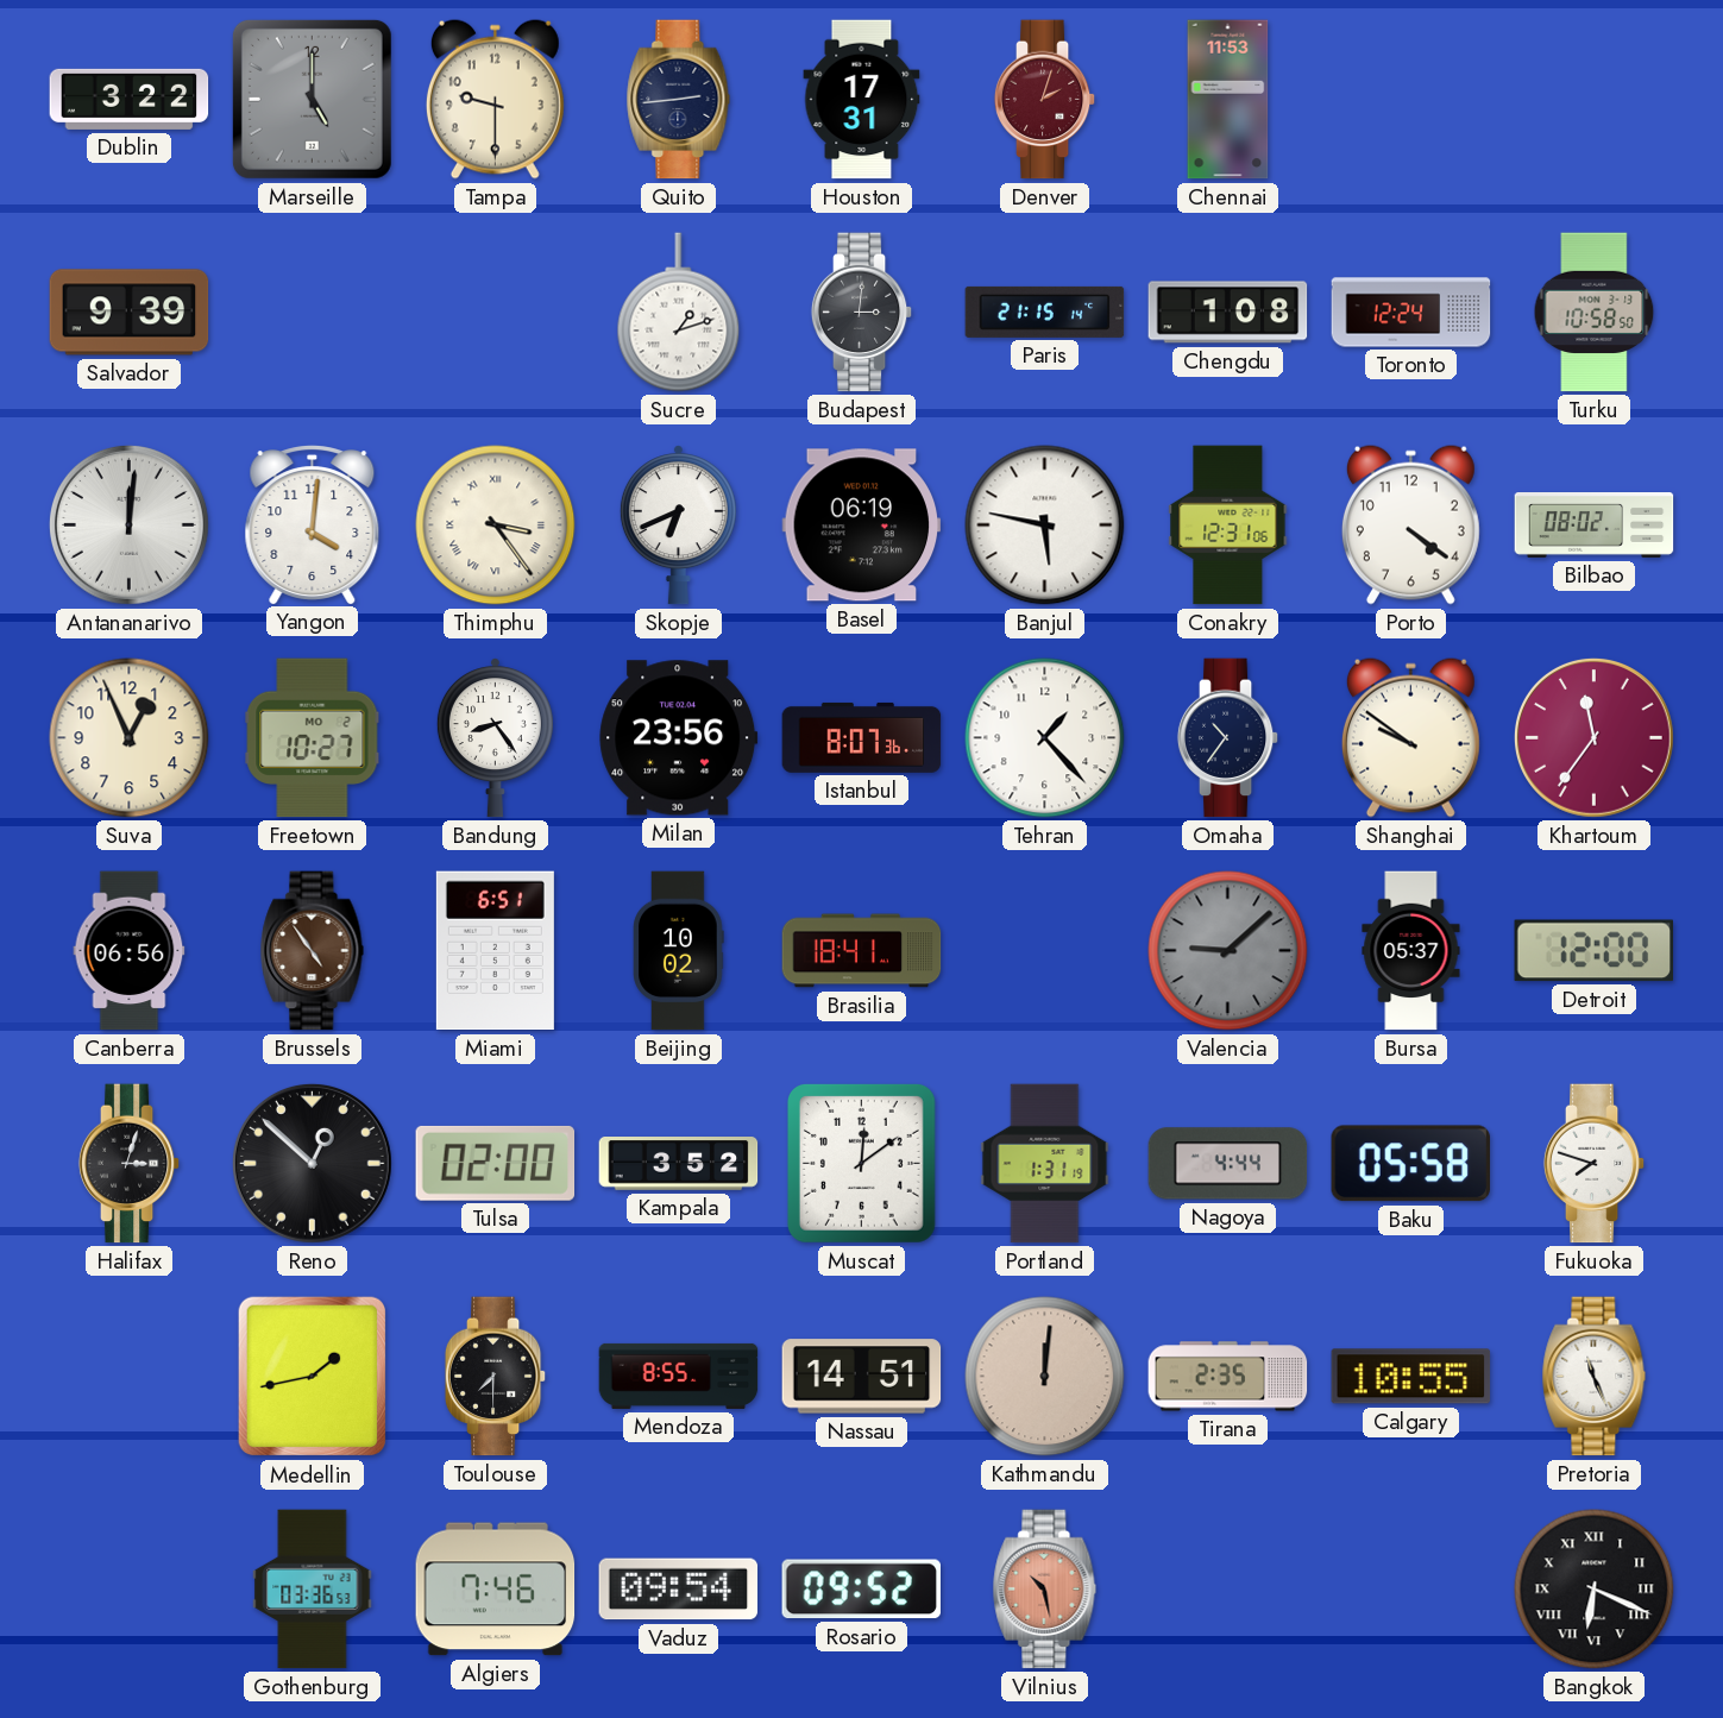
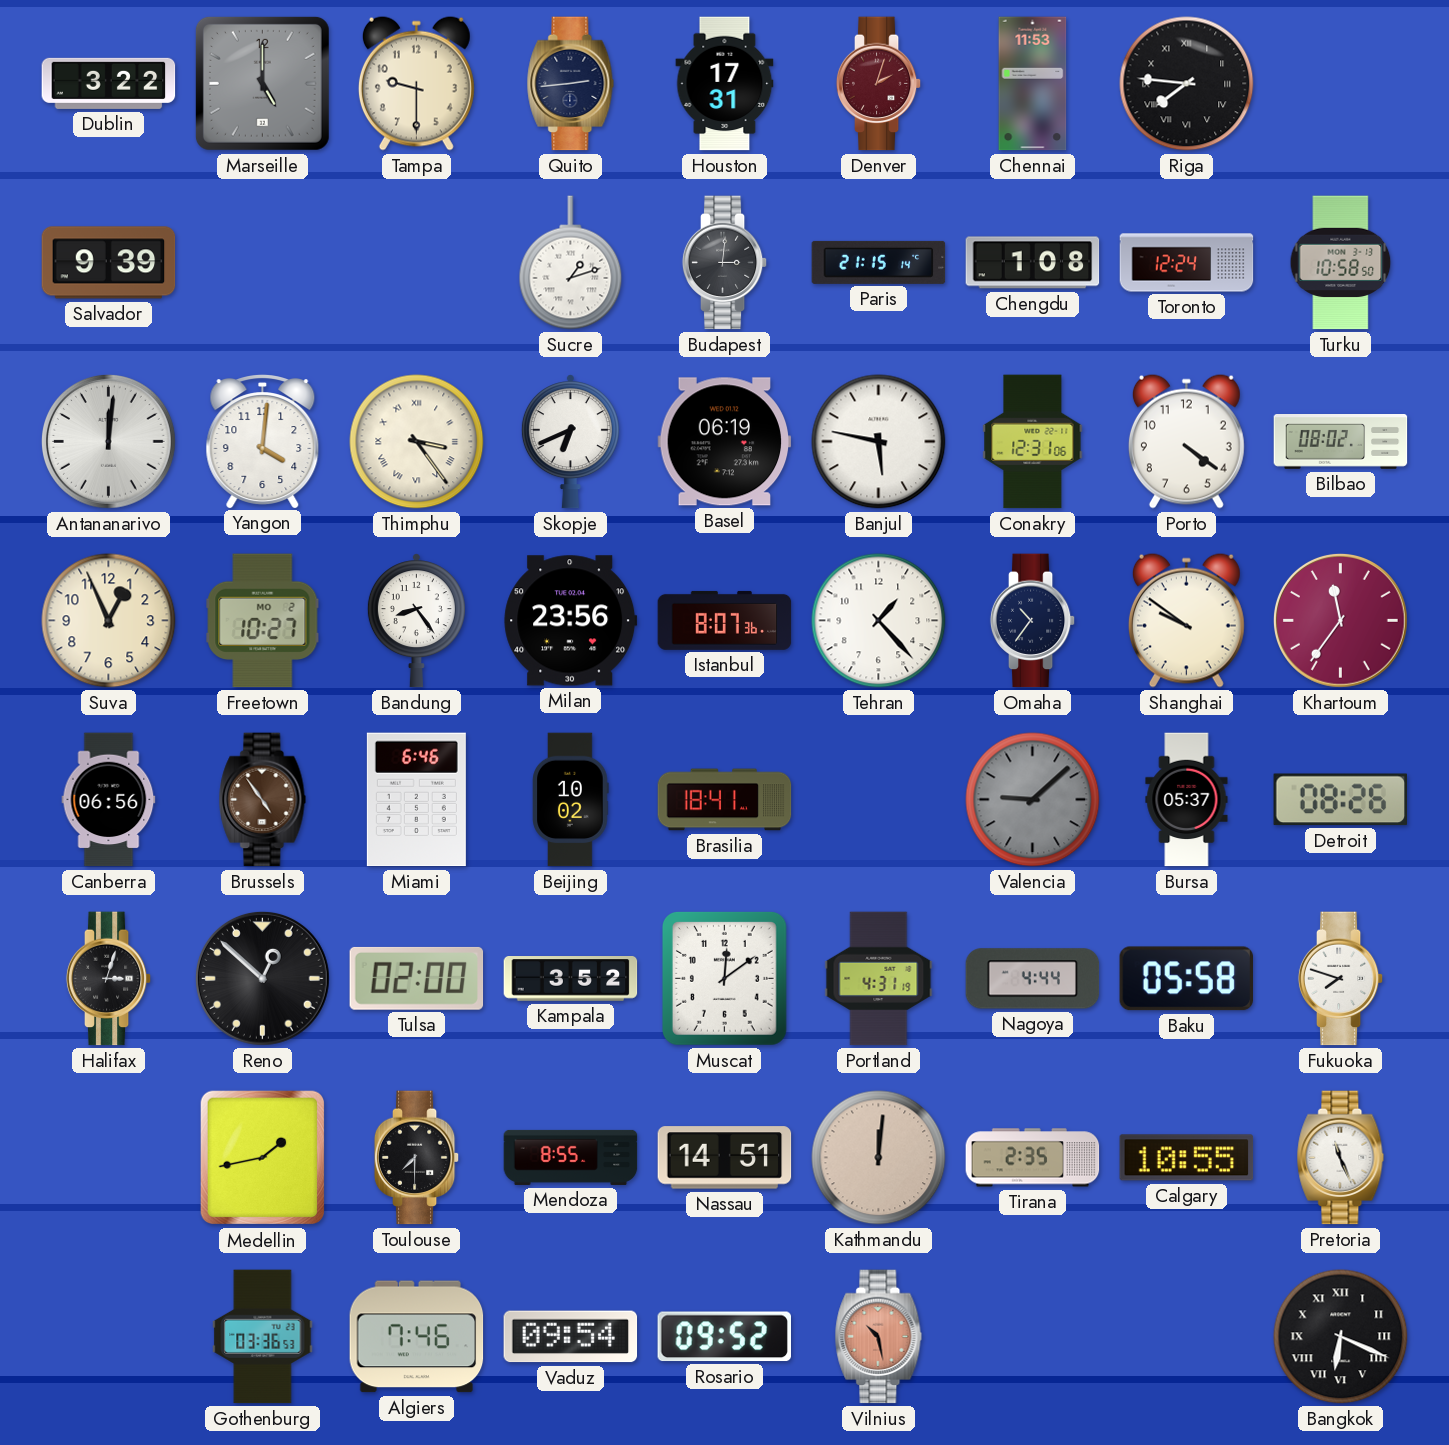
Riga: none -> 7:46
Miami: 6:51 -> 6:46
Detroit: 12:00 -> 08:26
Portland: 1:31 -> 4:31
